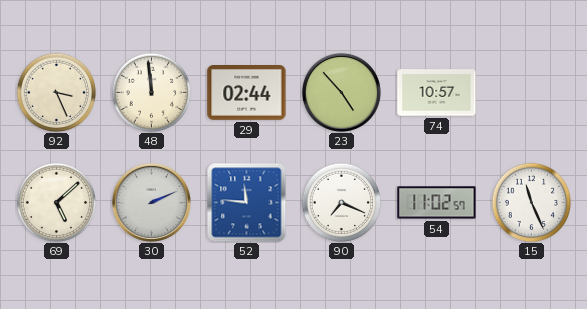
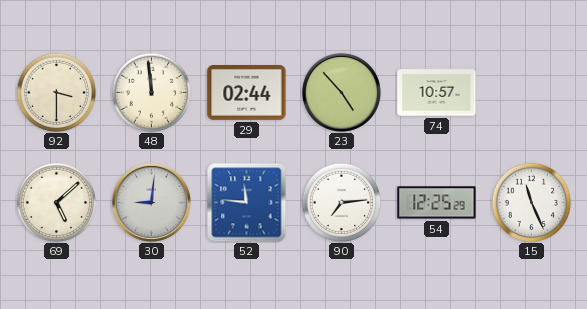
92: 3:26 -> 3:30
30: 2:11 -> 9:01
90: 7:19 -> 7:14
54: 11:02 -> 12:25
